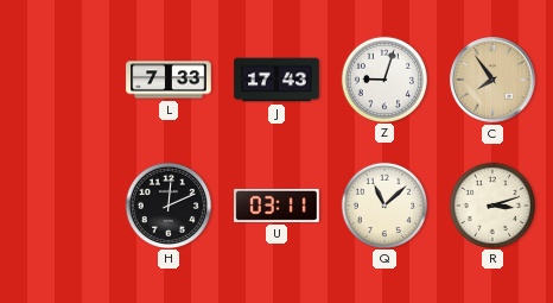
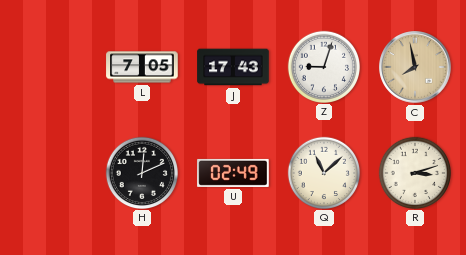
L: 7:33 -> 7:05
C: 7:54 -> 7:58
U: 03:11 -> 02:49
